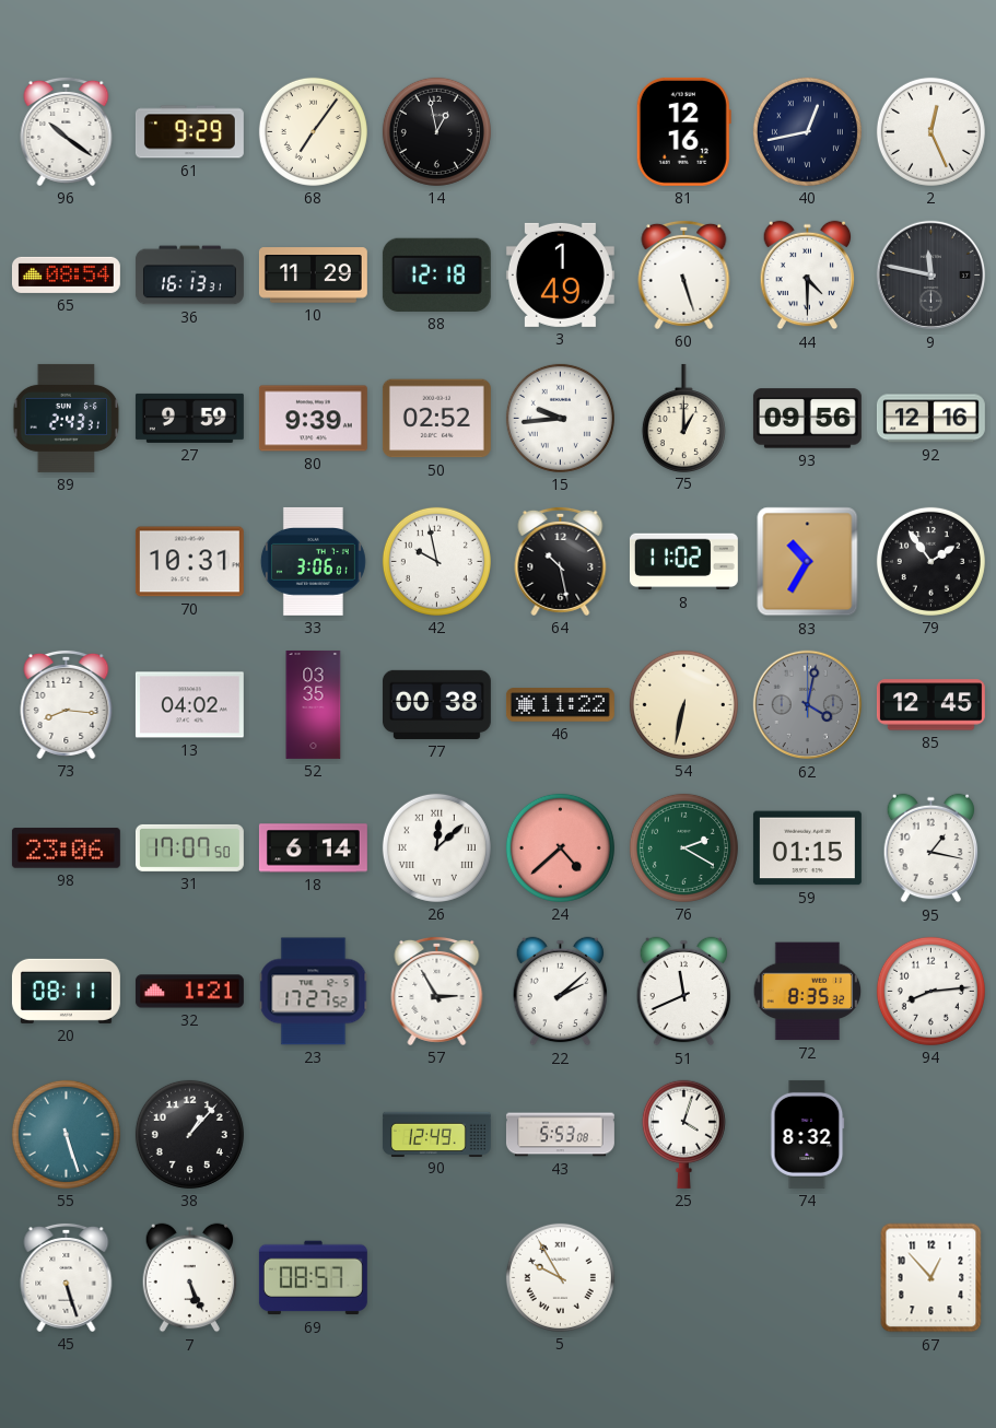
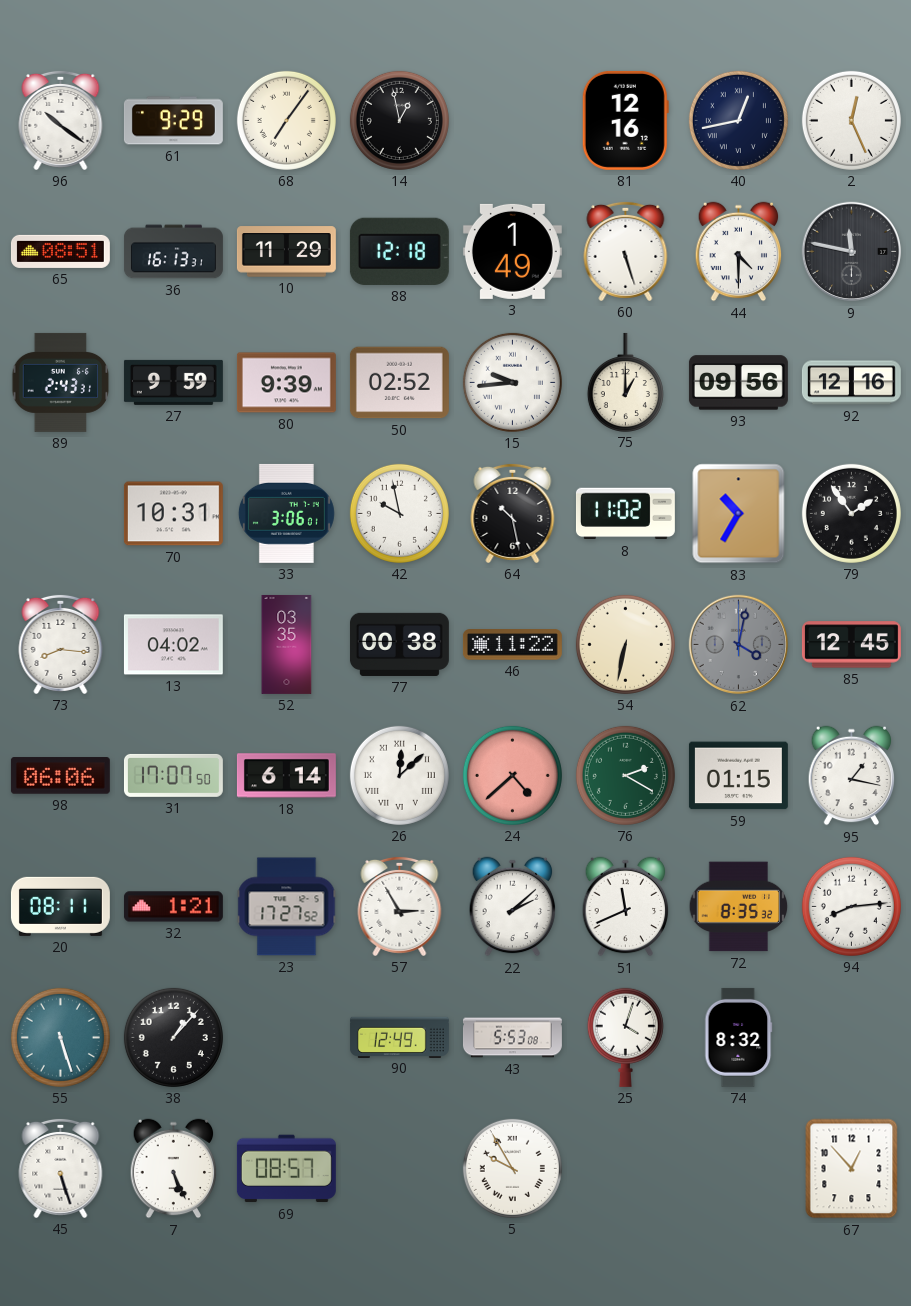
65: 08:54 -> 08:51
98: 23:06 -> 06:06
